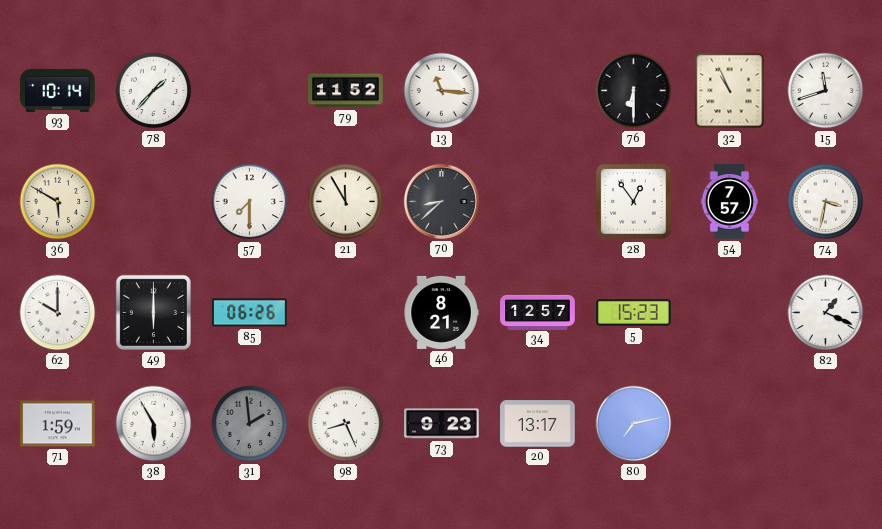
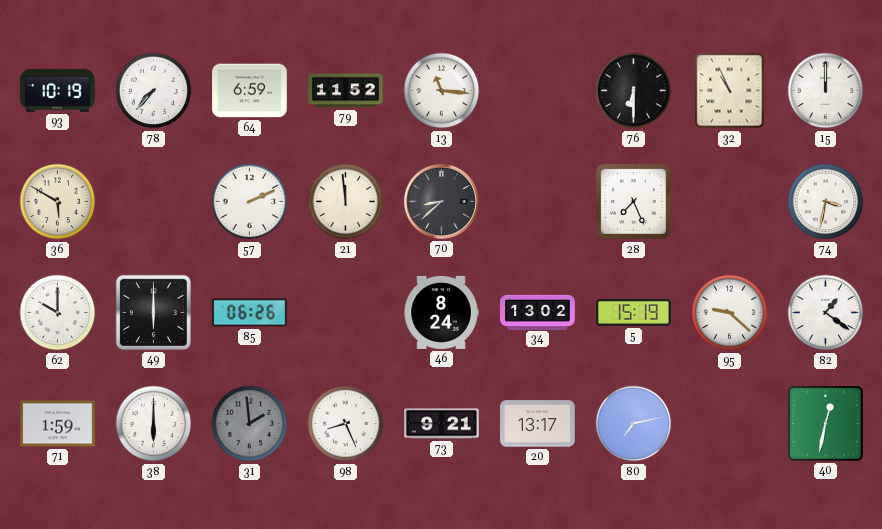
93: 10:14 -> 10:19
78: 1:37 -> 7:37
64: none -> 6:59
15: 11:42 -> 12:00
57: 7:30 -> 2:11
21: 11:55 -> 11:59
28: 12:54 -> 7:26
54: 7:57 -> none
46: 8:21 -> 8:24
34: 12:57 -> 13:02
5: 15:23 -> 15:19
95: none -> 9:22
82: 1:19 -> 1:21
38: 5:55 -> 6:00
73: 9:23 -> 9:21
40: none -> 12:32
